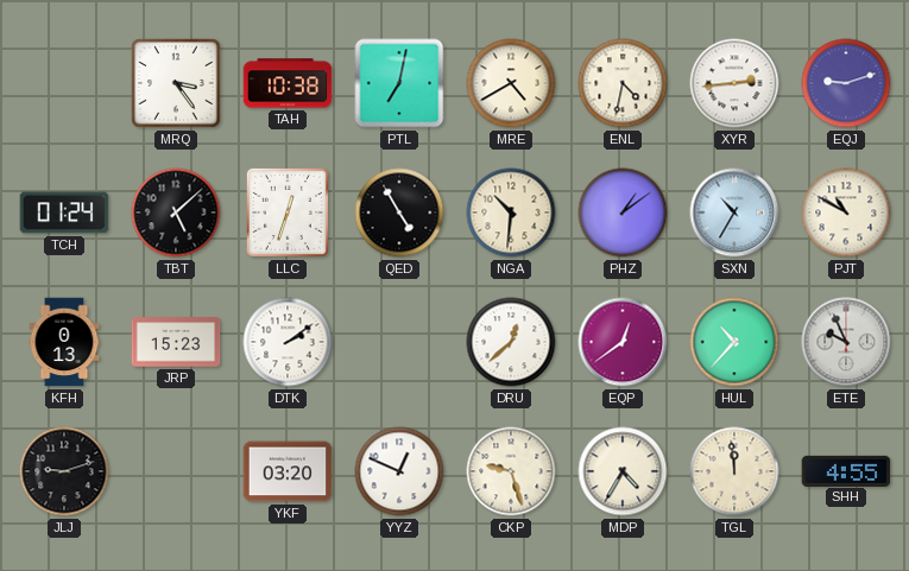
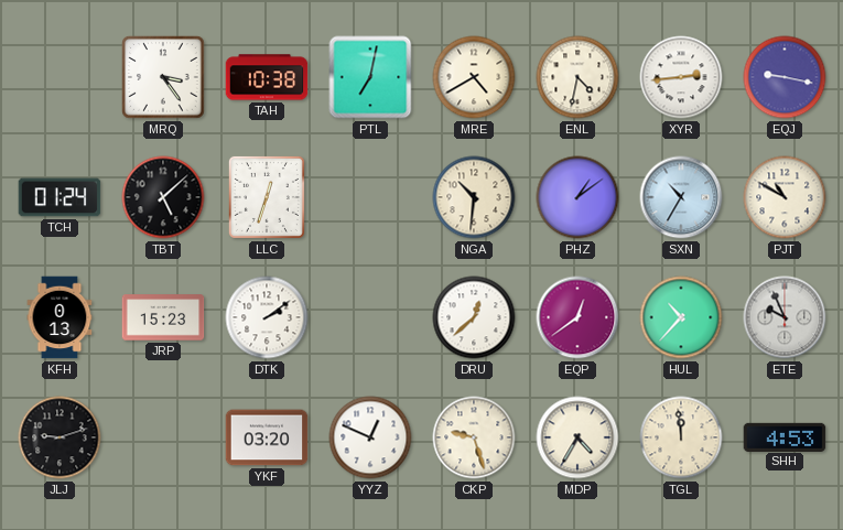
EQJ: 9:12 -> 9:17
QED: 4:55 -> none
SHH: 4:55 -> 4:53
